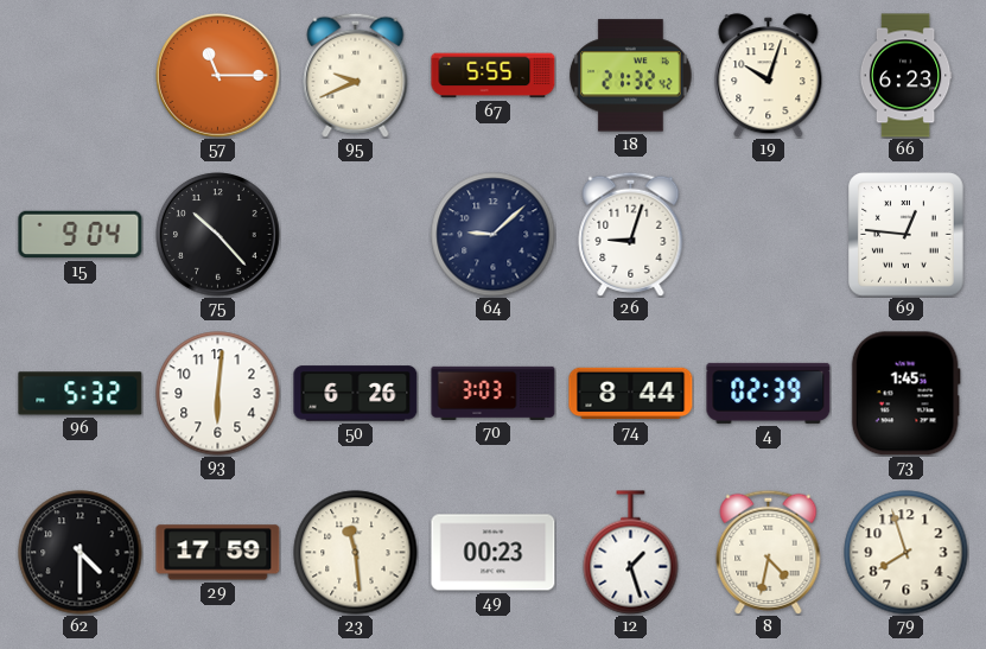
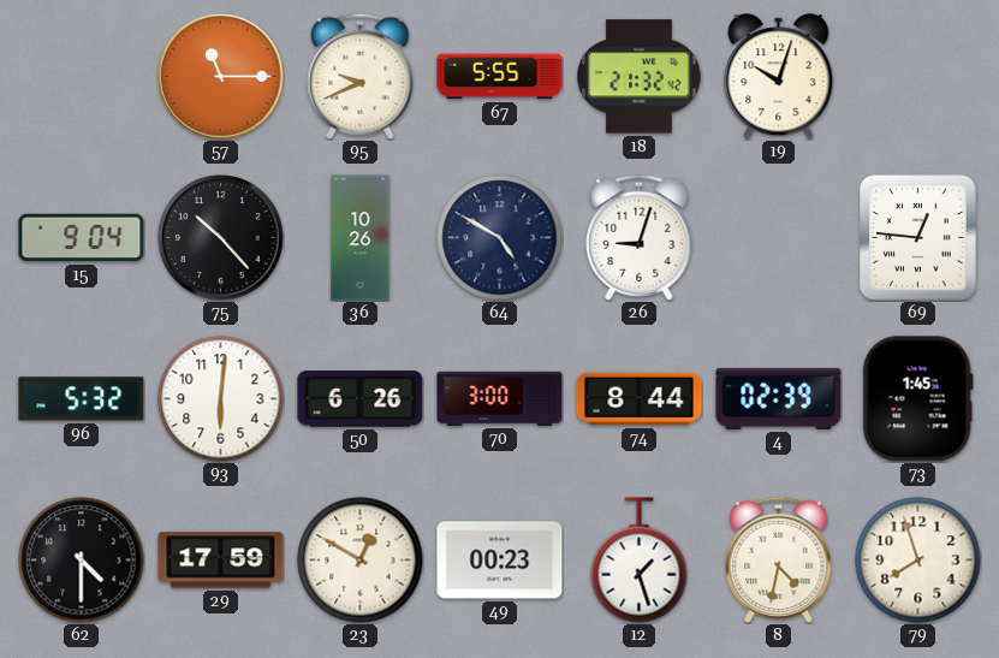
66: 6:23 -> none
36: none -> 10:26
64: 9:08 -> 4:50
70: 3:03 -> 3:00
23: 11:29 -> 12:50
